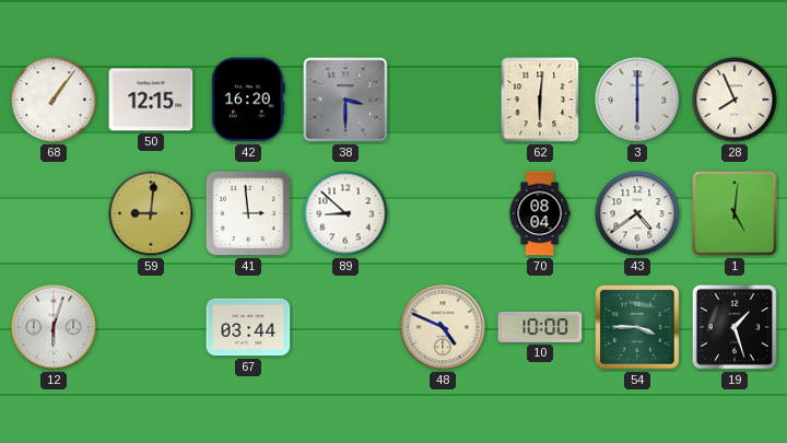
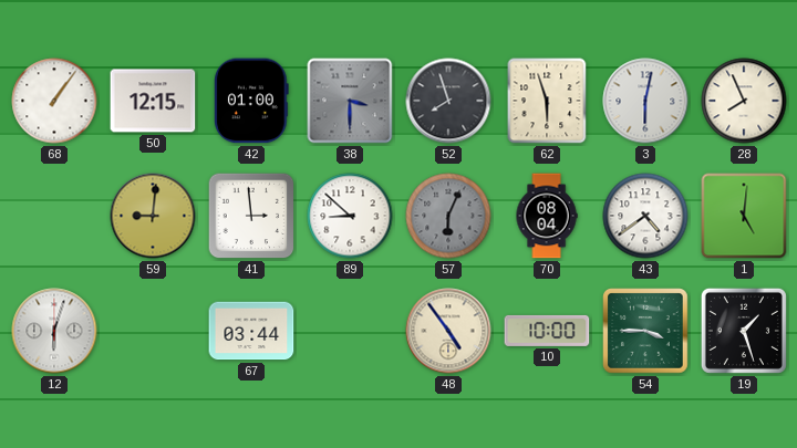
42: 16:20 -> 01:00
52: none -> 7:57
62: 6:01 -> 5:57
3: 6:00 -> 6:02
57: none -> 6:04
48: 4:49 -> 4:54
